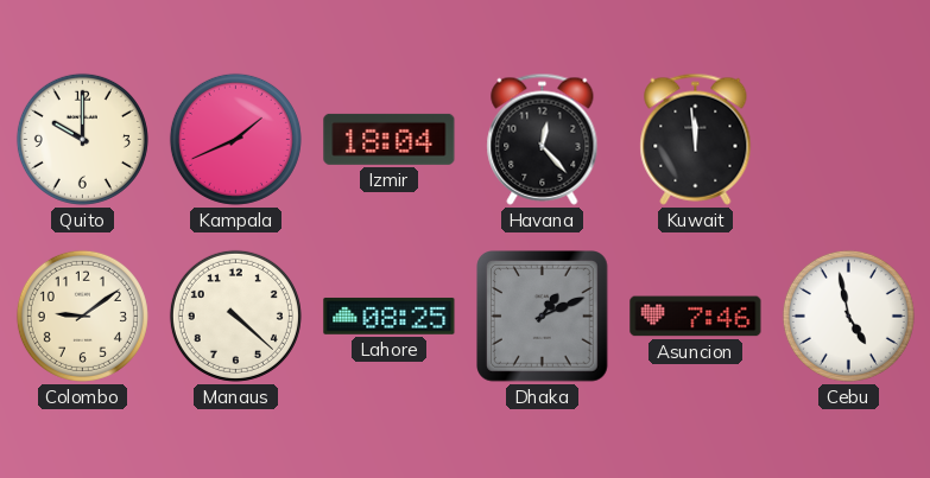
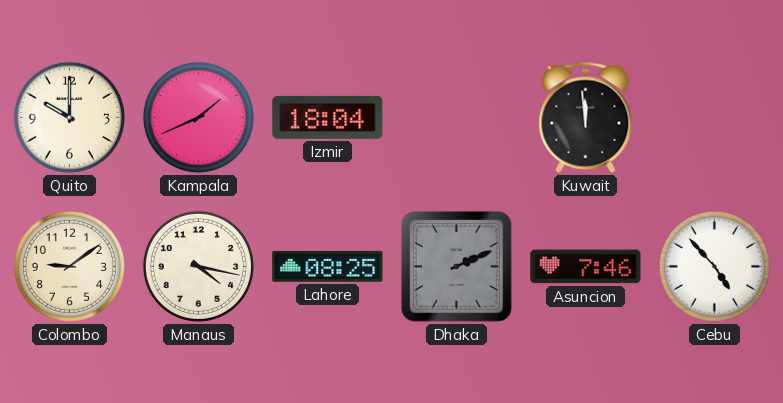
Havana: 12:23 -> none
Manaus: 4:22 -> 4:17
Dhaka: 1:11 -> 2:11
Cebu: 4:58 -> 4:53
